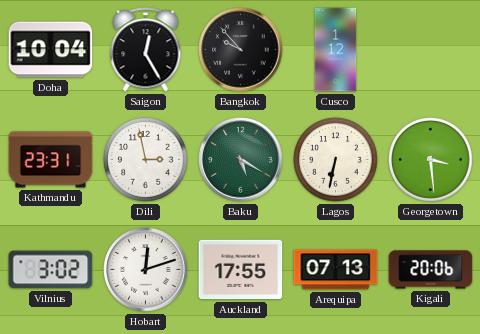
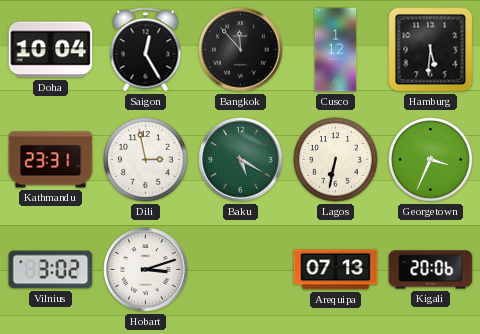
Bangkok: 9:53 -> 11:53
Hamburg: none -> 5:31
Georgetown: 3:29 -> 3:34
Hobart: 12:12 -> 3:12
Auckland: 17:55 -> none
